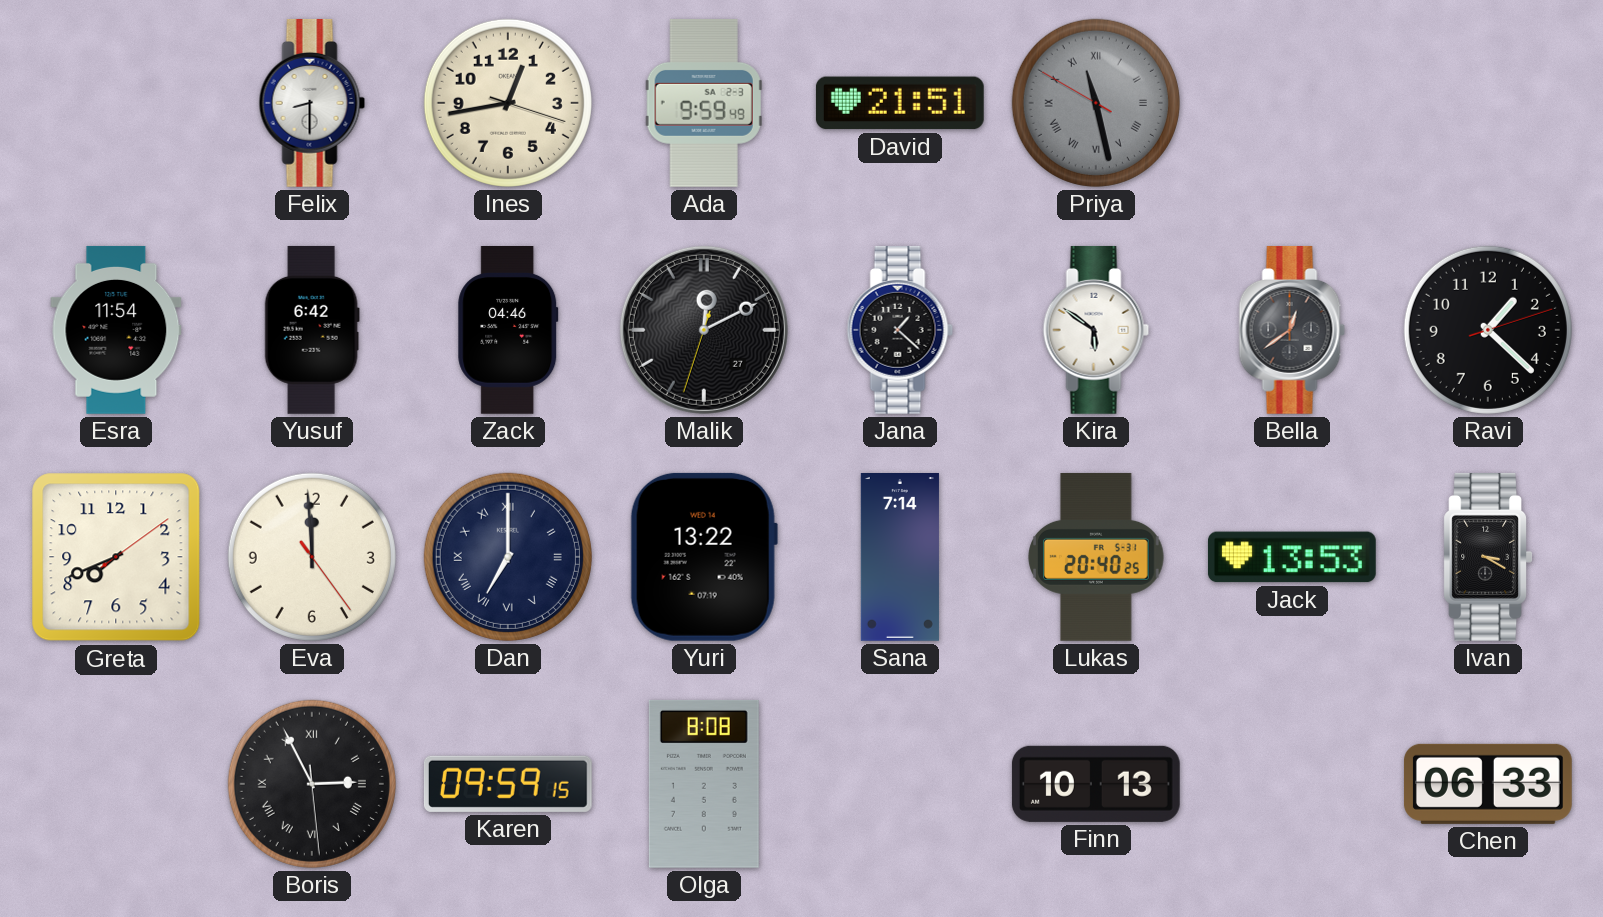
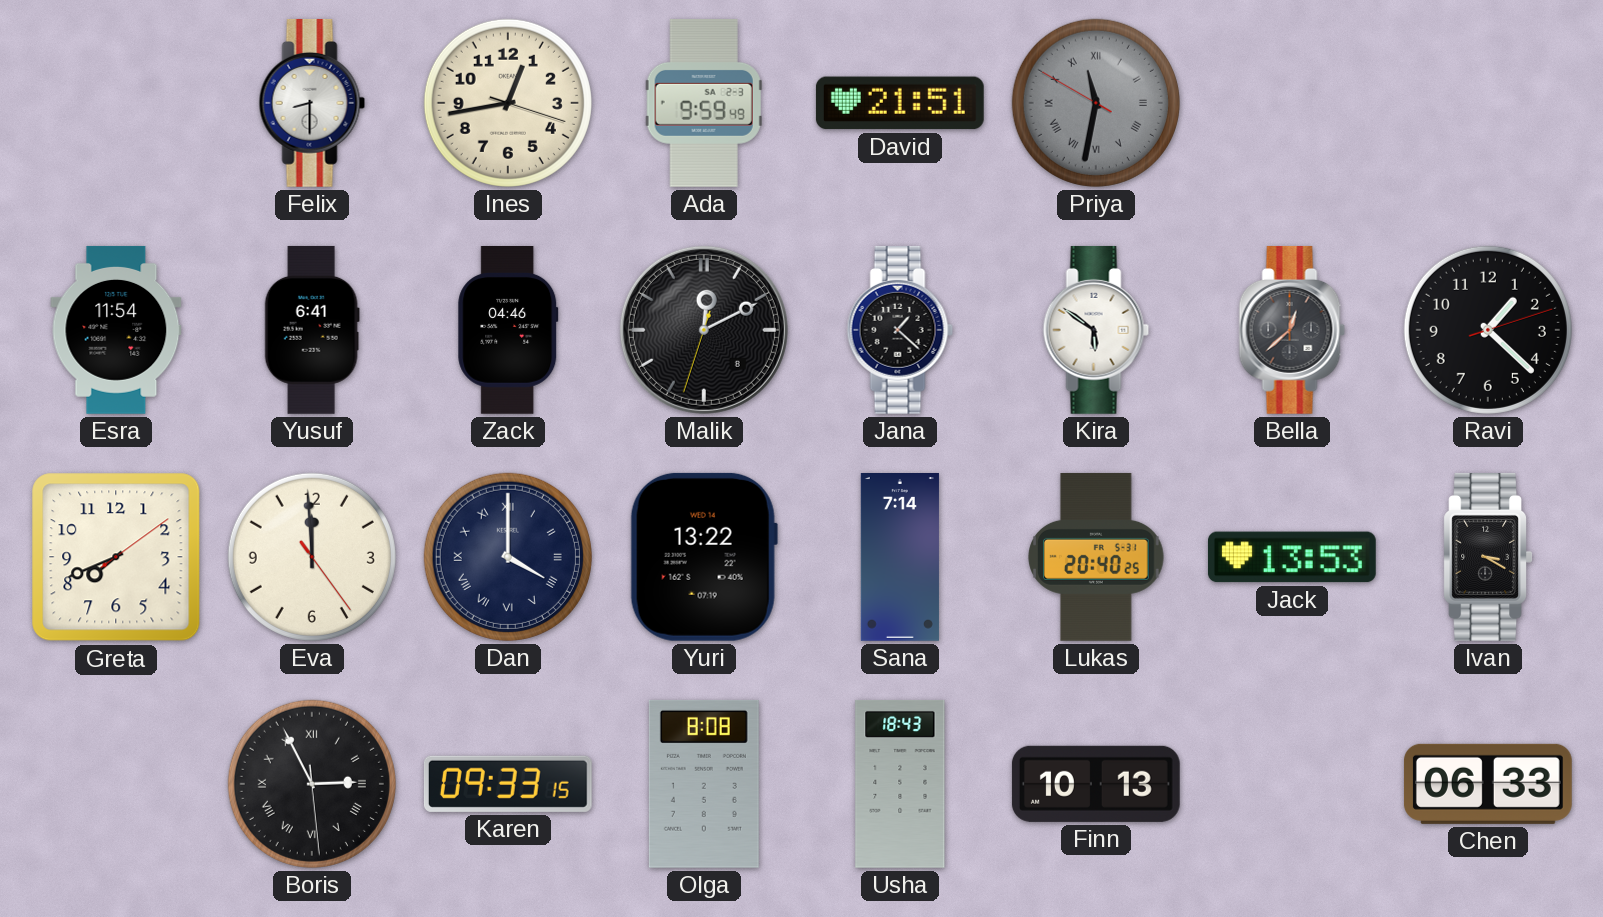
Priya: 11:27 -> 11:31
Yusuf: 6:42 -> 6:41
Malik date: 27 -> 8
Bella: 12:39 -> 12:38
Dan: 7:00 -> 4:00
Karen: 09:59 -> 09:33
Usha: none -> 18:43
